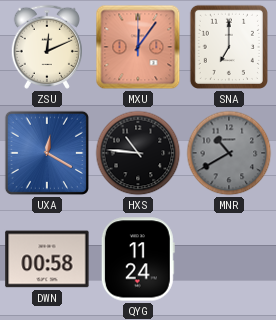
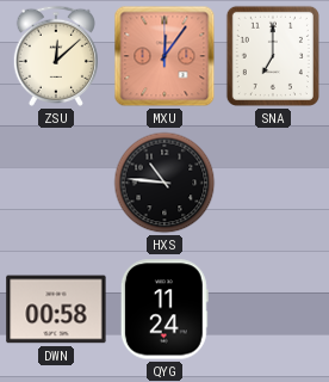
ZSU: 12:11 -> 12:08
UXA: 12:20 -> none
MNR: 10:40 -> none
